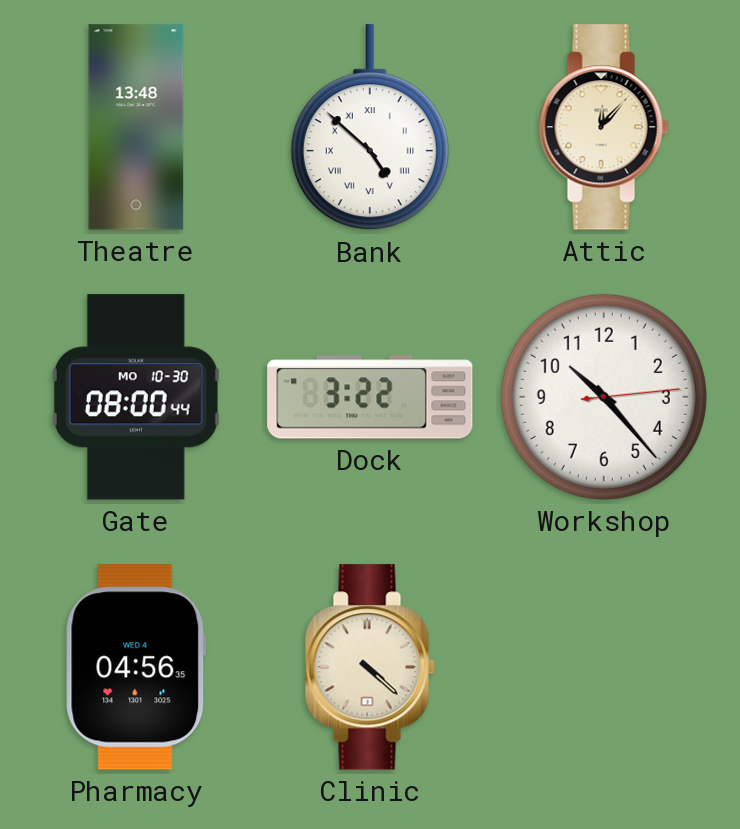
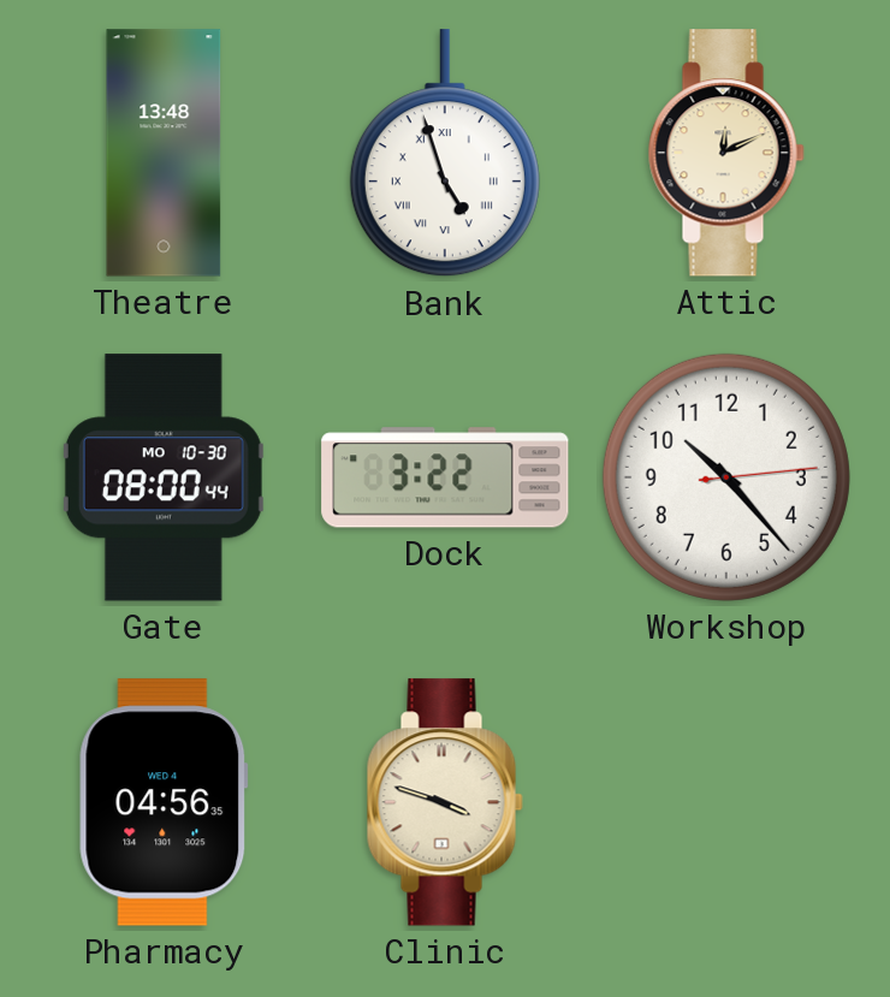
Bank: 4:52 -> 4:57
Attic: 12:07 -> 12:11
Clinic: 4:22 -> 3:48
